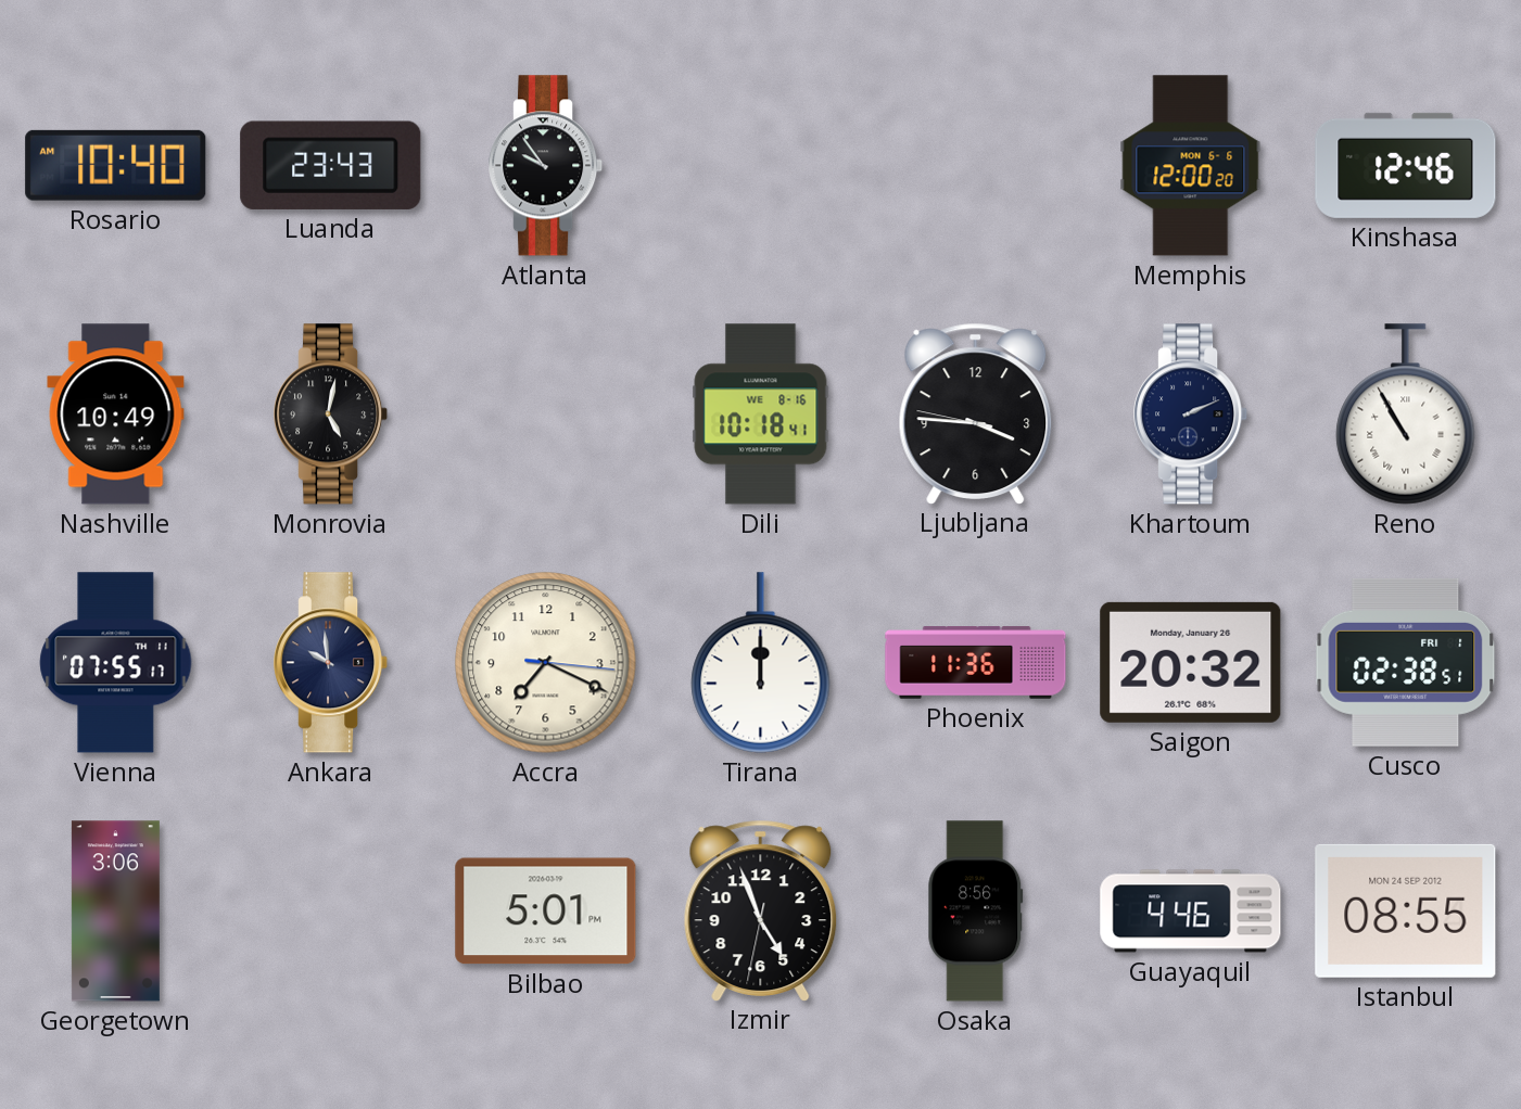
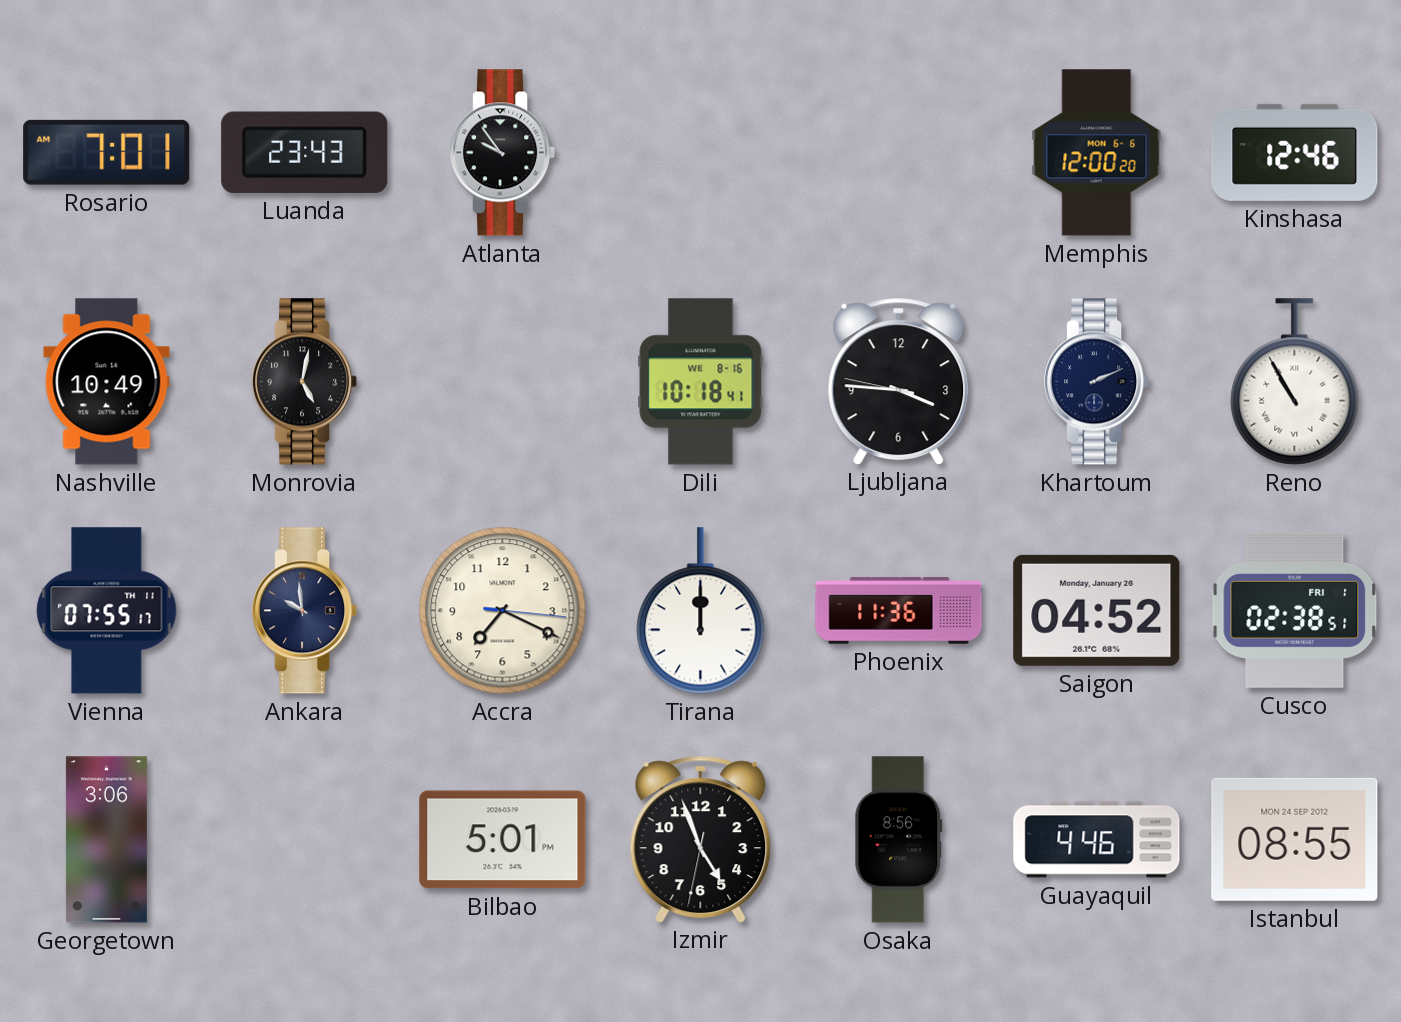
Rosario: 10:40 -> 7:01
Saigon: 20:32 -> 04:52
